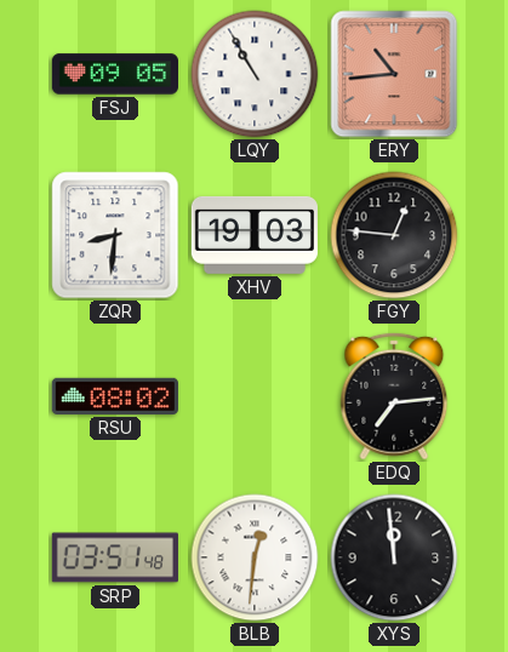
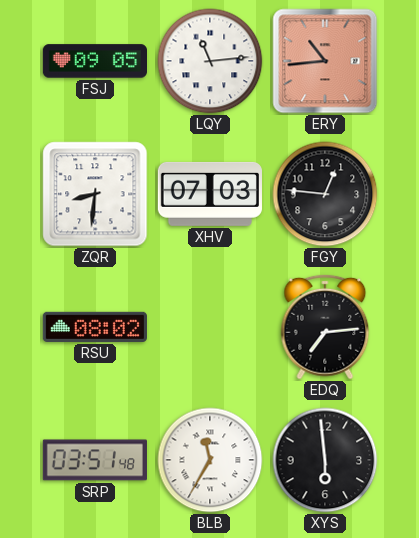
LQY: 10:55 -> 11:14
XHV: 19:03 -> 07:03
BLB: 12:31 -> 11:35
XYS: 11:59 -> 5:59
